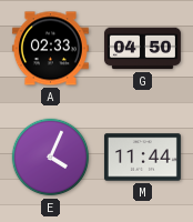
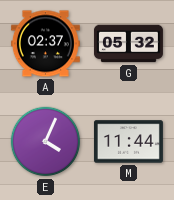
A: 02:33 -> 02:37
G: 04:50 -> 05:32
